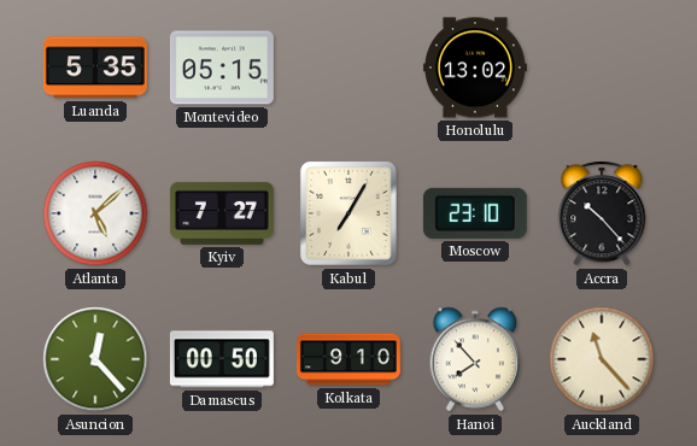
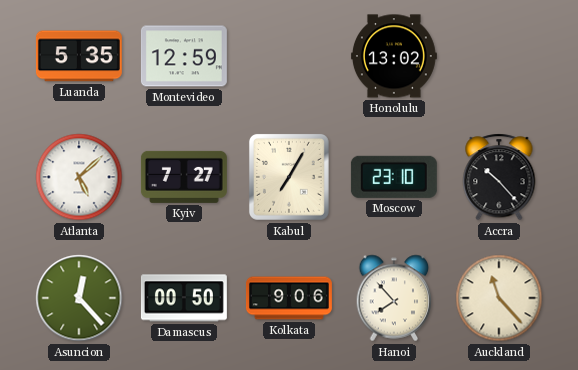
Montevideo: 05:15 -> 12:59
Kolkata: 9:10 -> 9:06
